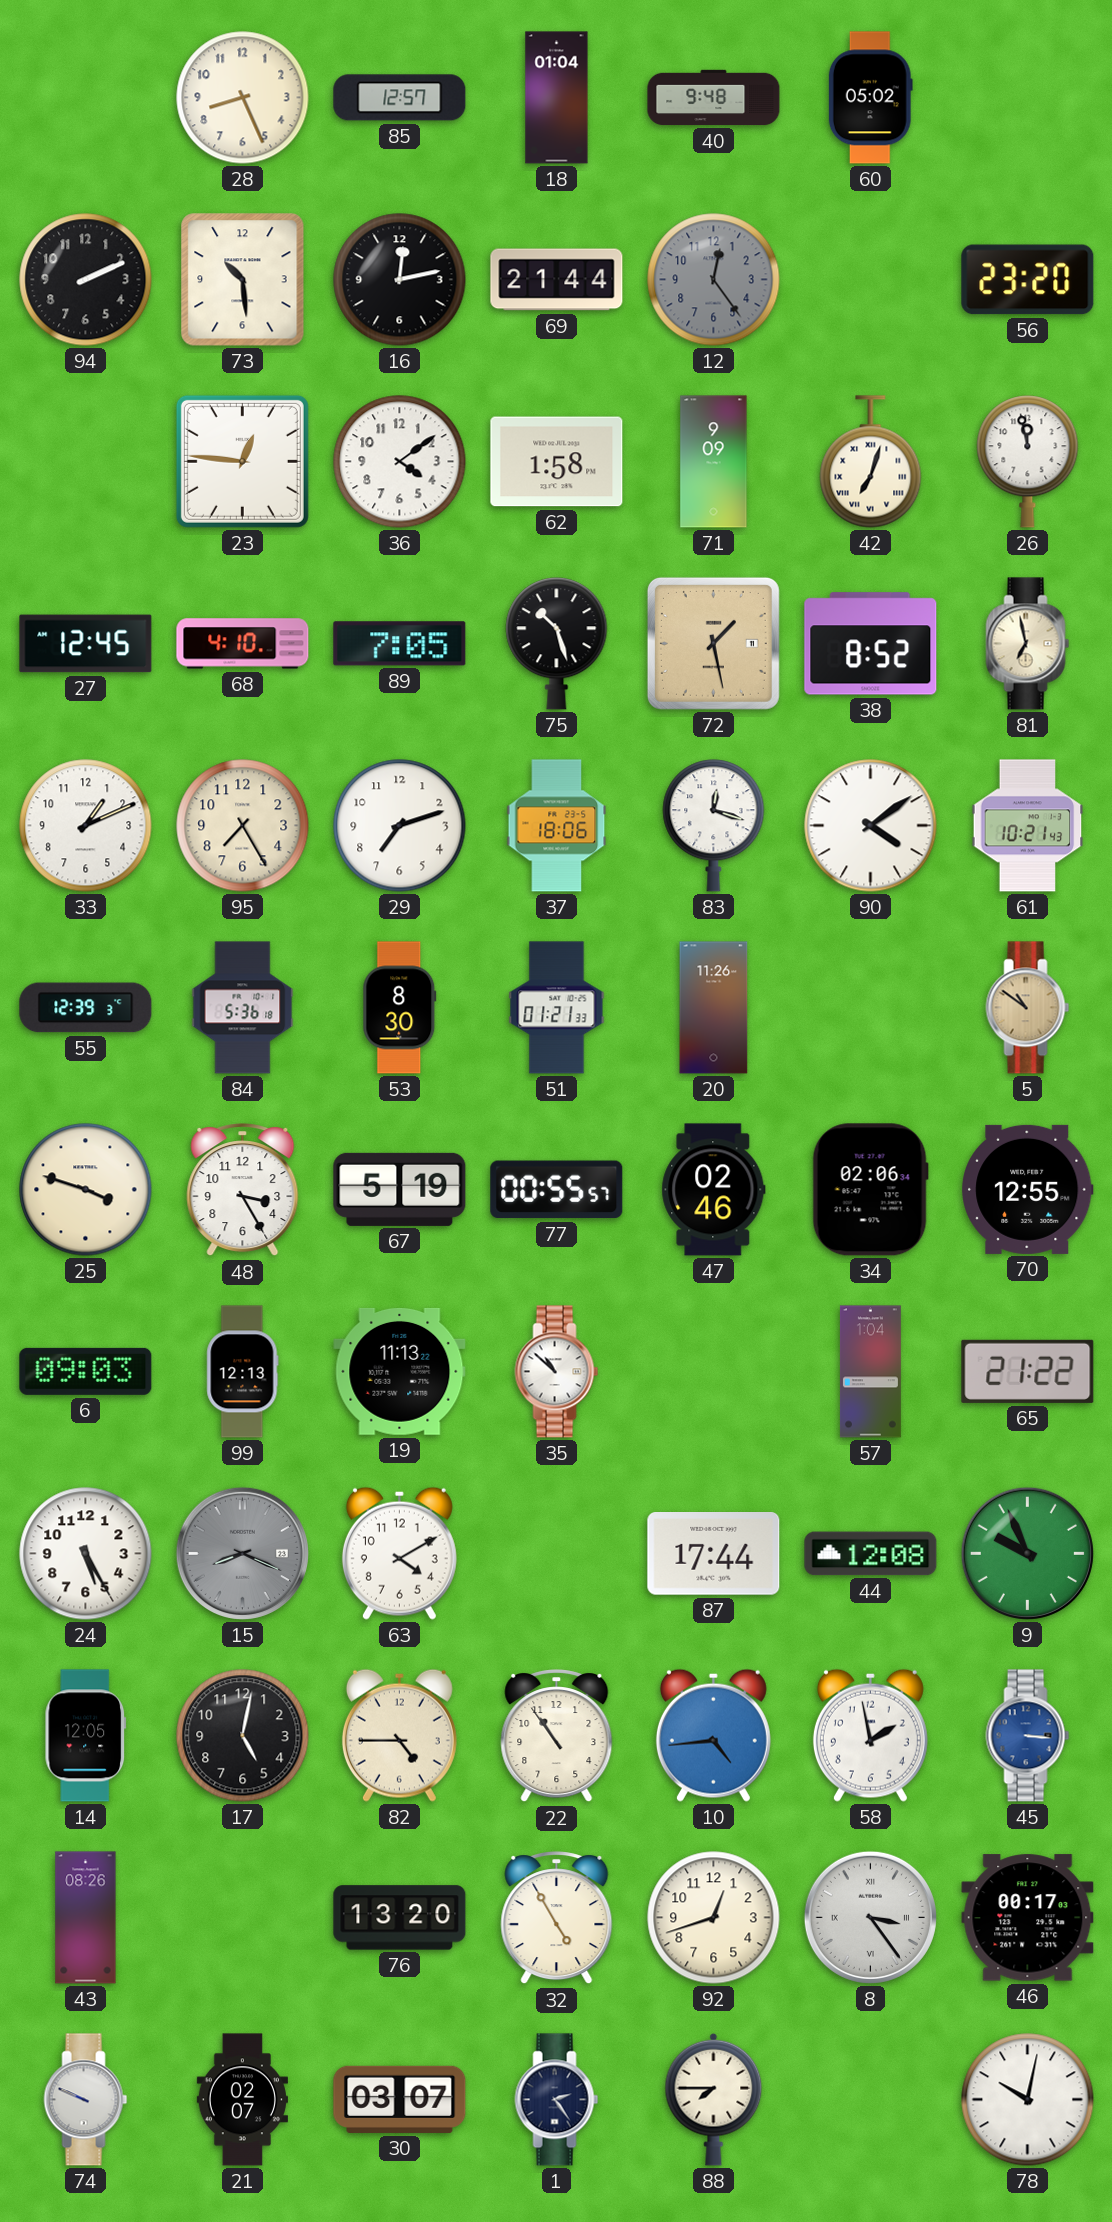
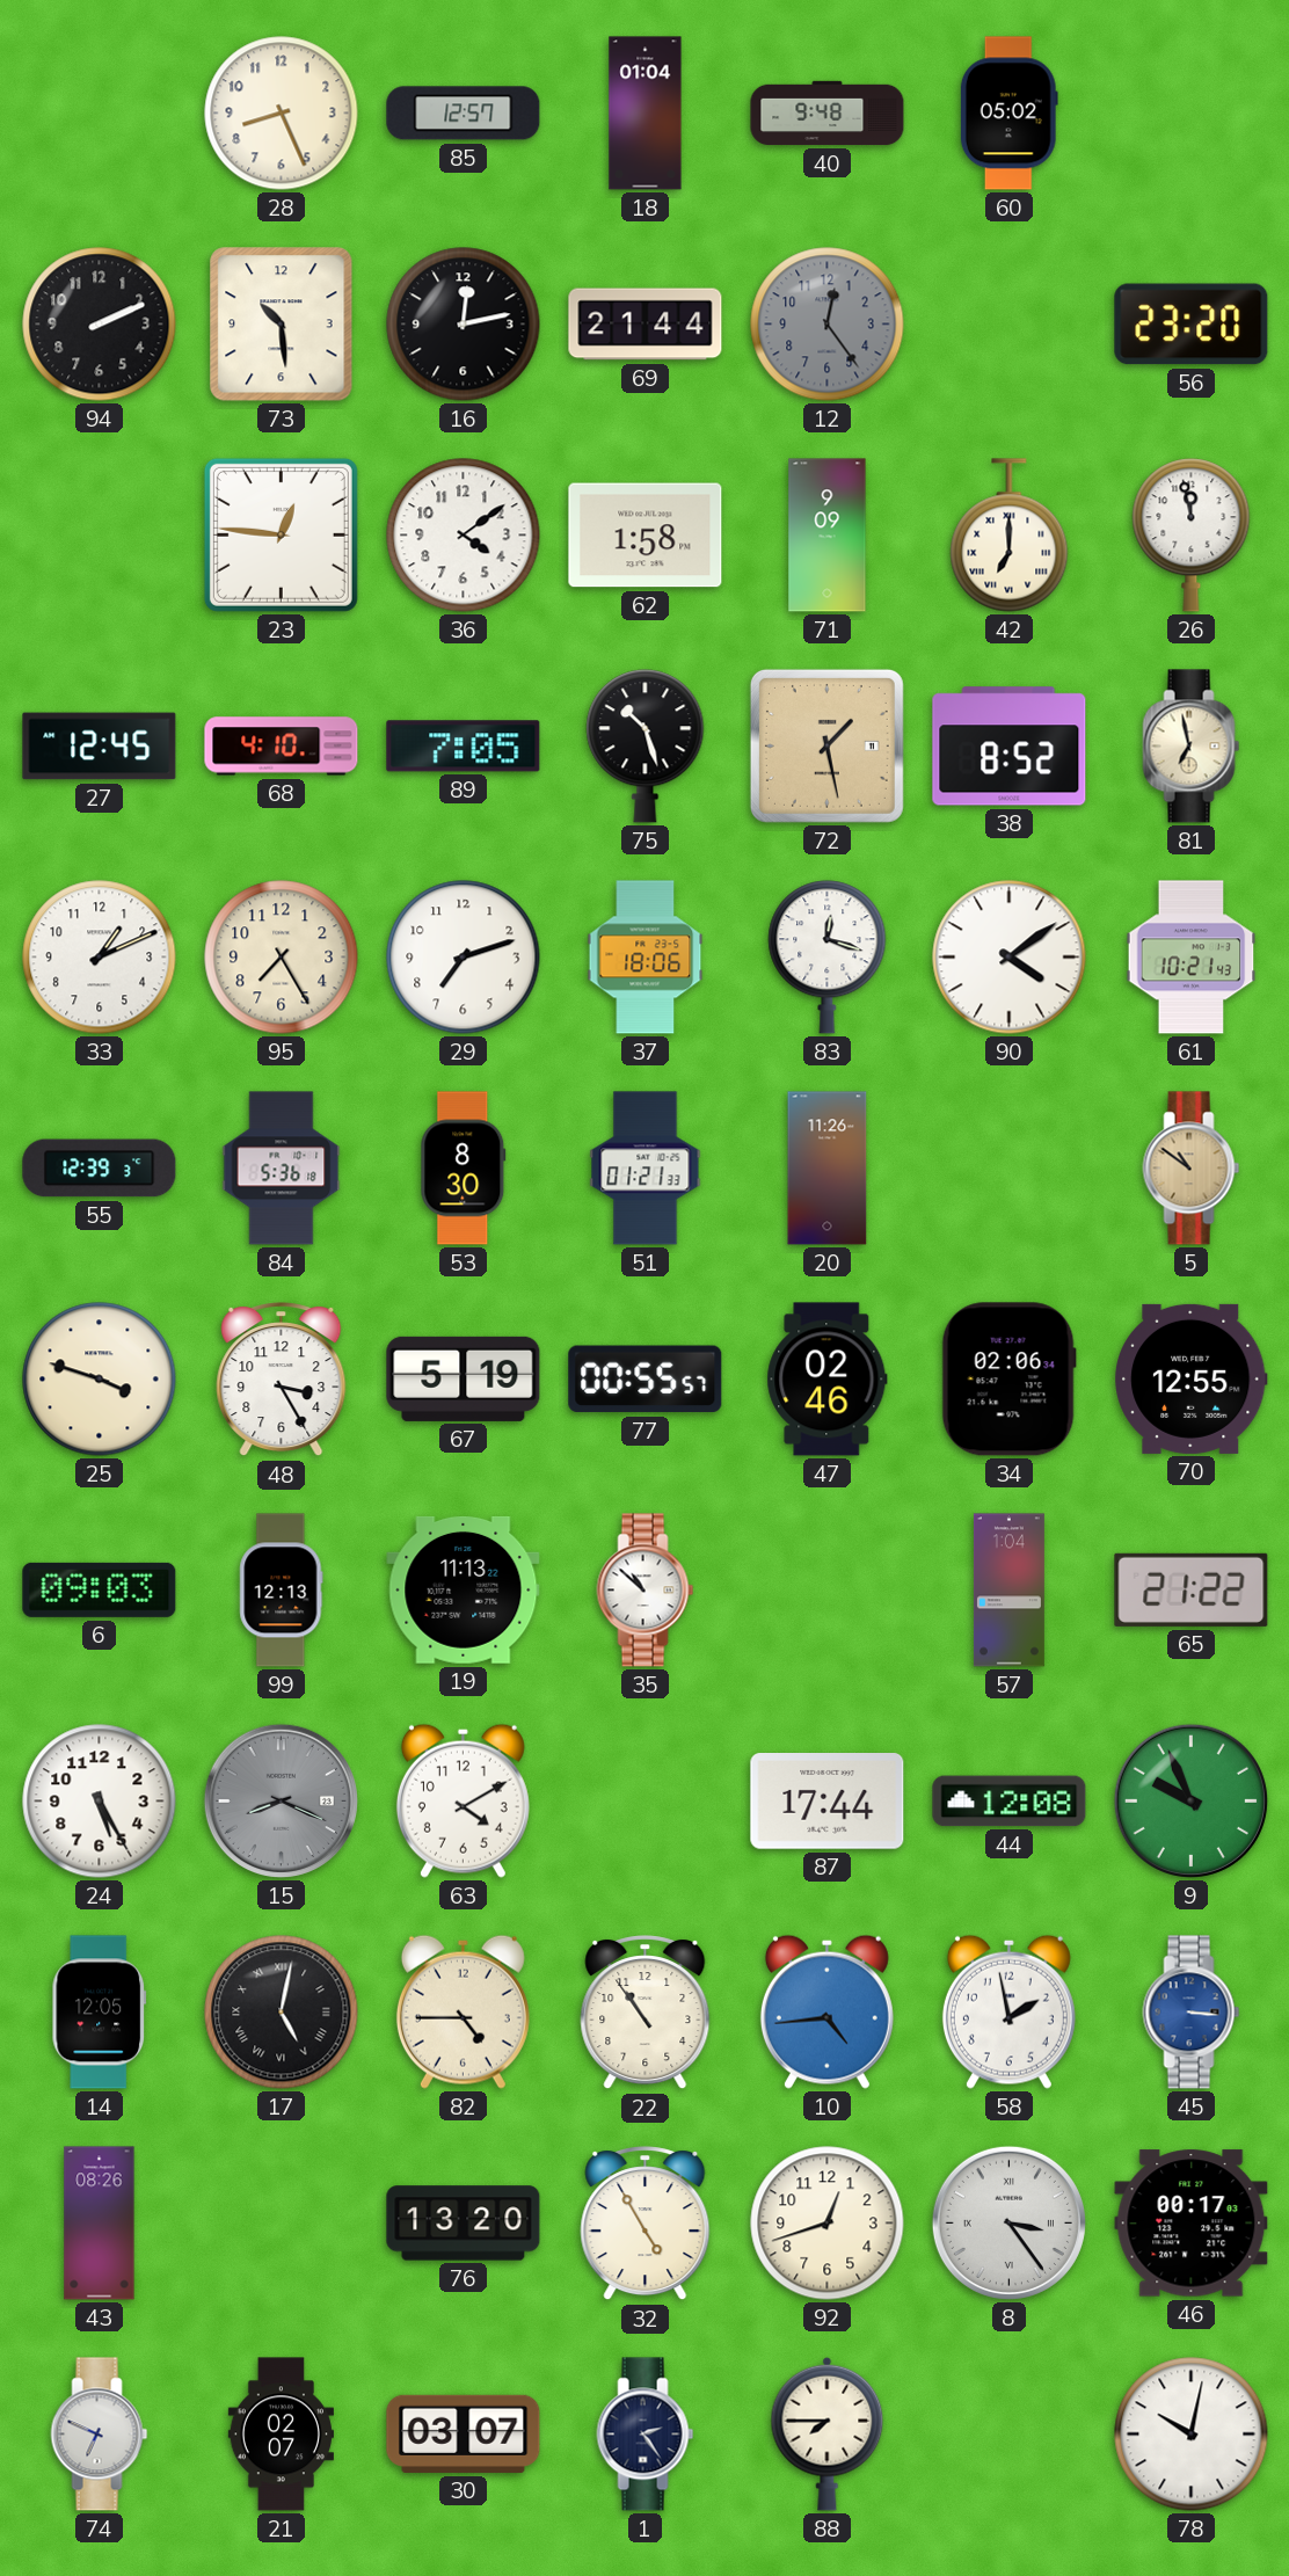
42: 7:03 -> 7:00
17 numerals: Arabic -> Roman
74: 9:49 -> 6:49
